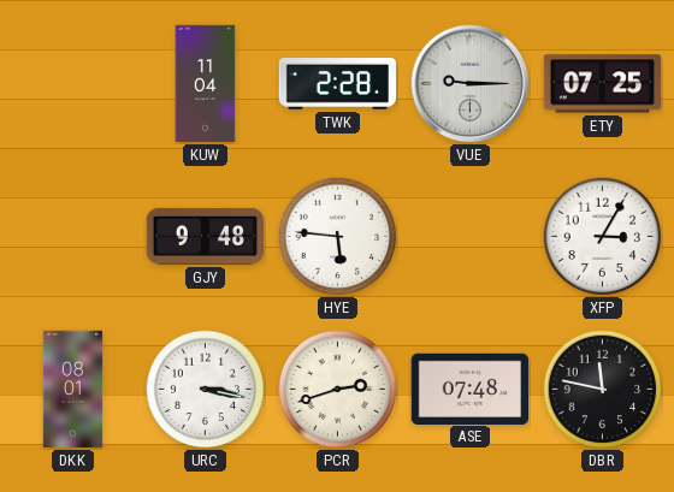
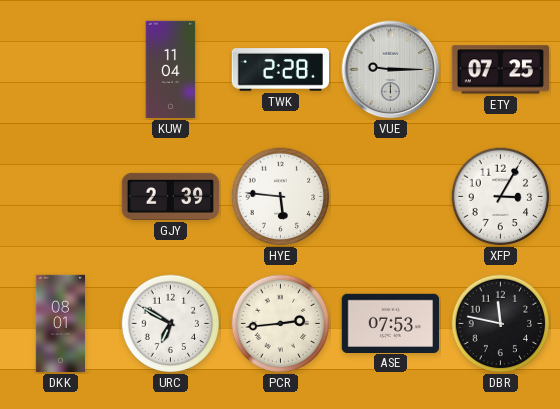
GJY: 9:48 -> 2:39
URC: 3:17 -> 6:50
PCR: 2:42 -> 2:44
ASE: 07:48 -> 07:53
